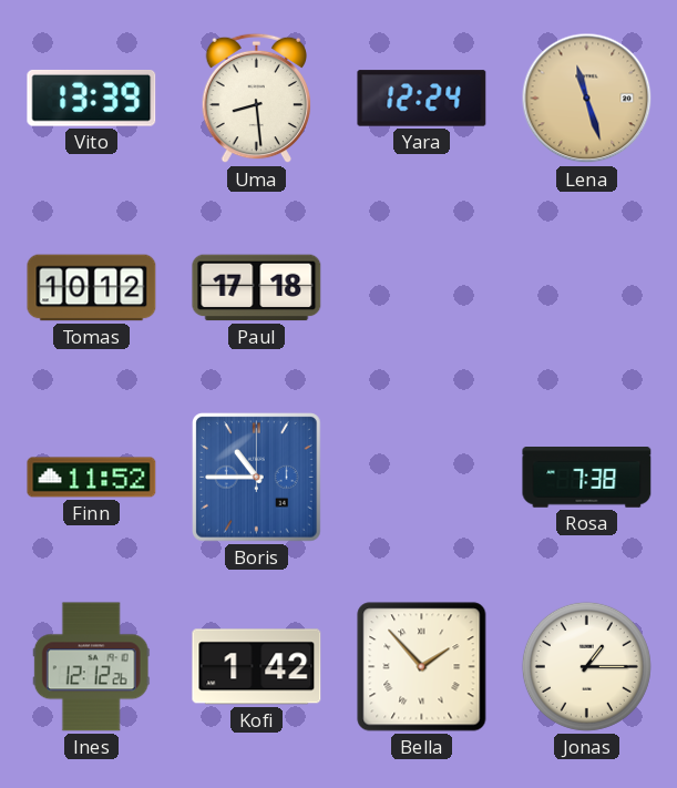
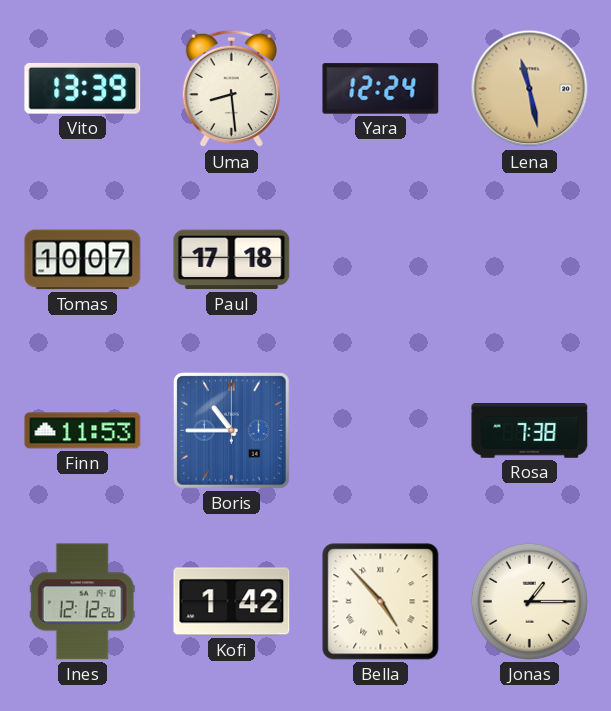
Lena: 11:27 -> 11:28
Tomas: 10:12 -> 10:07
Finn: 11:52 -> 11:53
Bella: 1:53 -> 4:53
